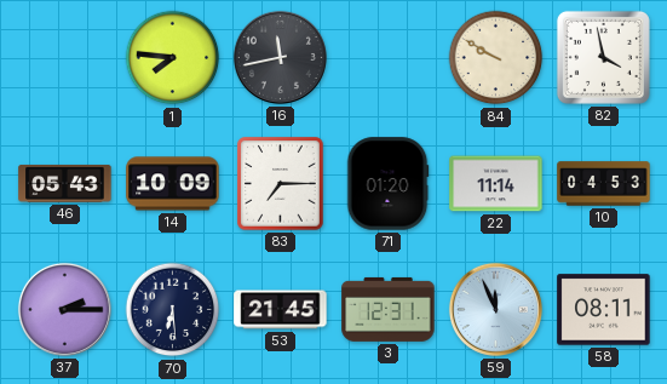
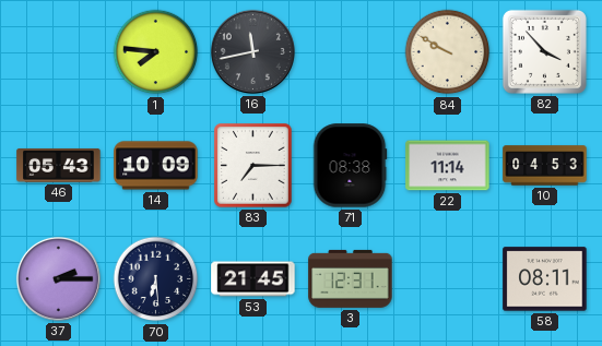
82: 3:58 -> 3:53
71: 01:20 -> 08:38
59: 11:56 -> none
